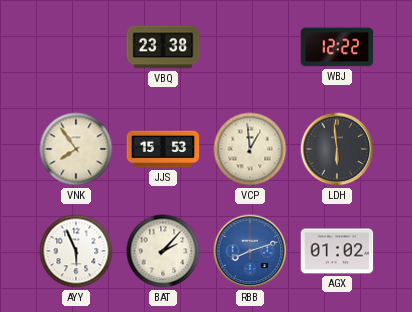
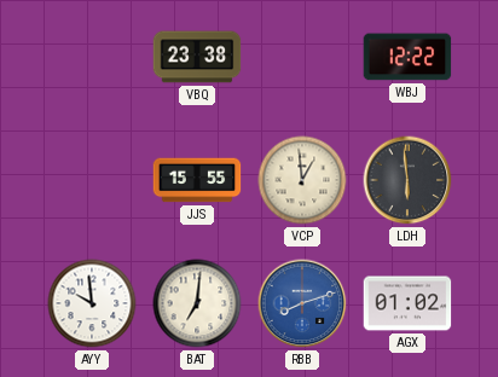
VNK: 7:54 -> none
JJS: 15:53 -> 15:55
AYY: 5:56 -> 9:59
BAT: 2:07 -> 7:01
